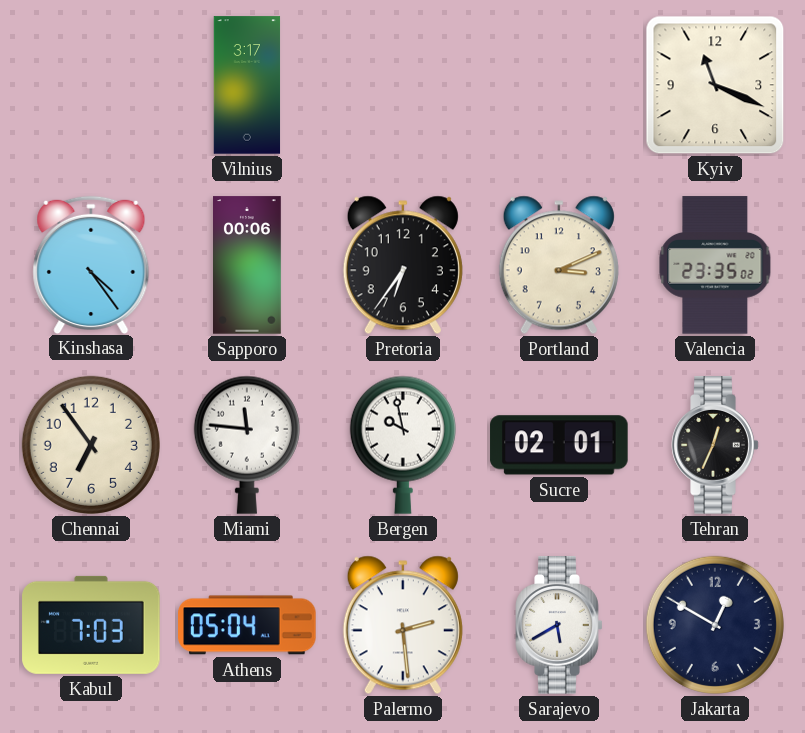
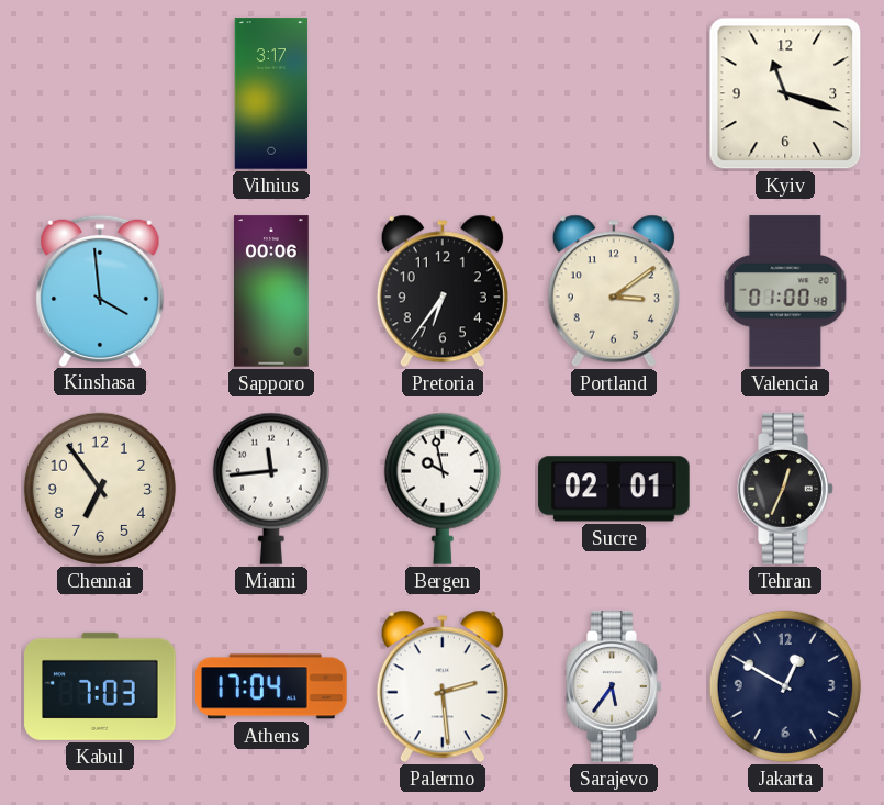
Kyiv: 11:19 -> 11:18
Kinshasa: 4:24 -> 3:59
Portland: 3:11 -> 3:09
Valencia: 23:35 -> 01:00
Miami: 11:46 -> 11:44
Athens: 05:04 -> 17:04
Sarajevo: 5:40 -> 5:36
